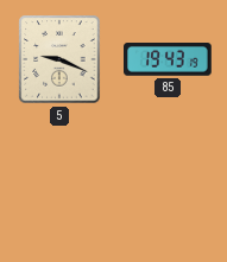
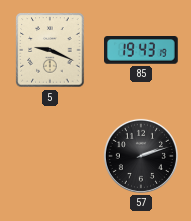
57: none -> 2:12
